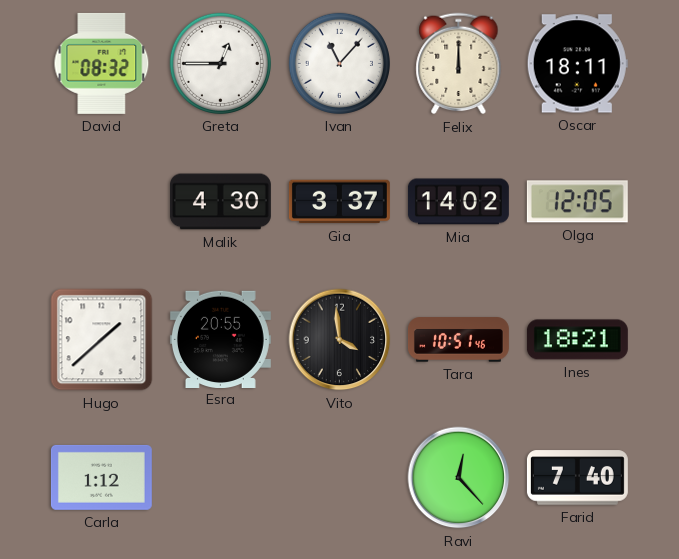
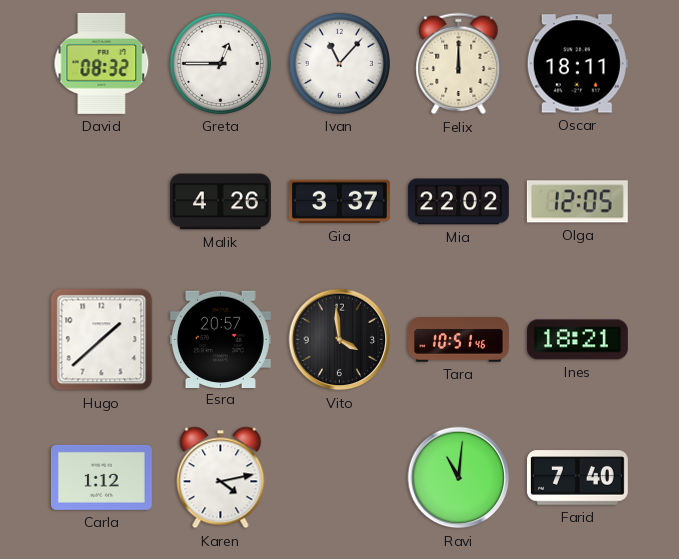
Malik: 4:30 -> 4:26
Mia: 14:02 -> 22:02
Esra: 20:55 -> 20:57
Karen: none -> 4:13
Ravi: 12:23 -> 11:01
